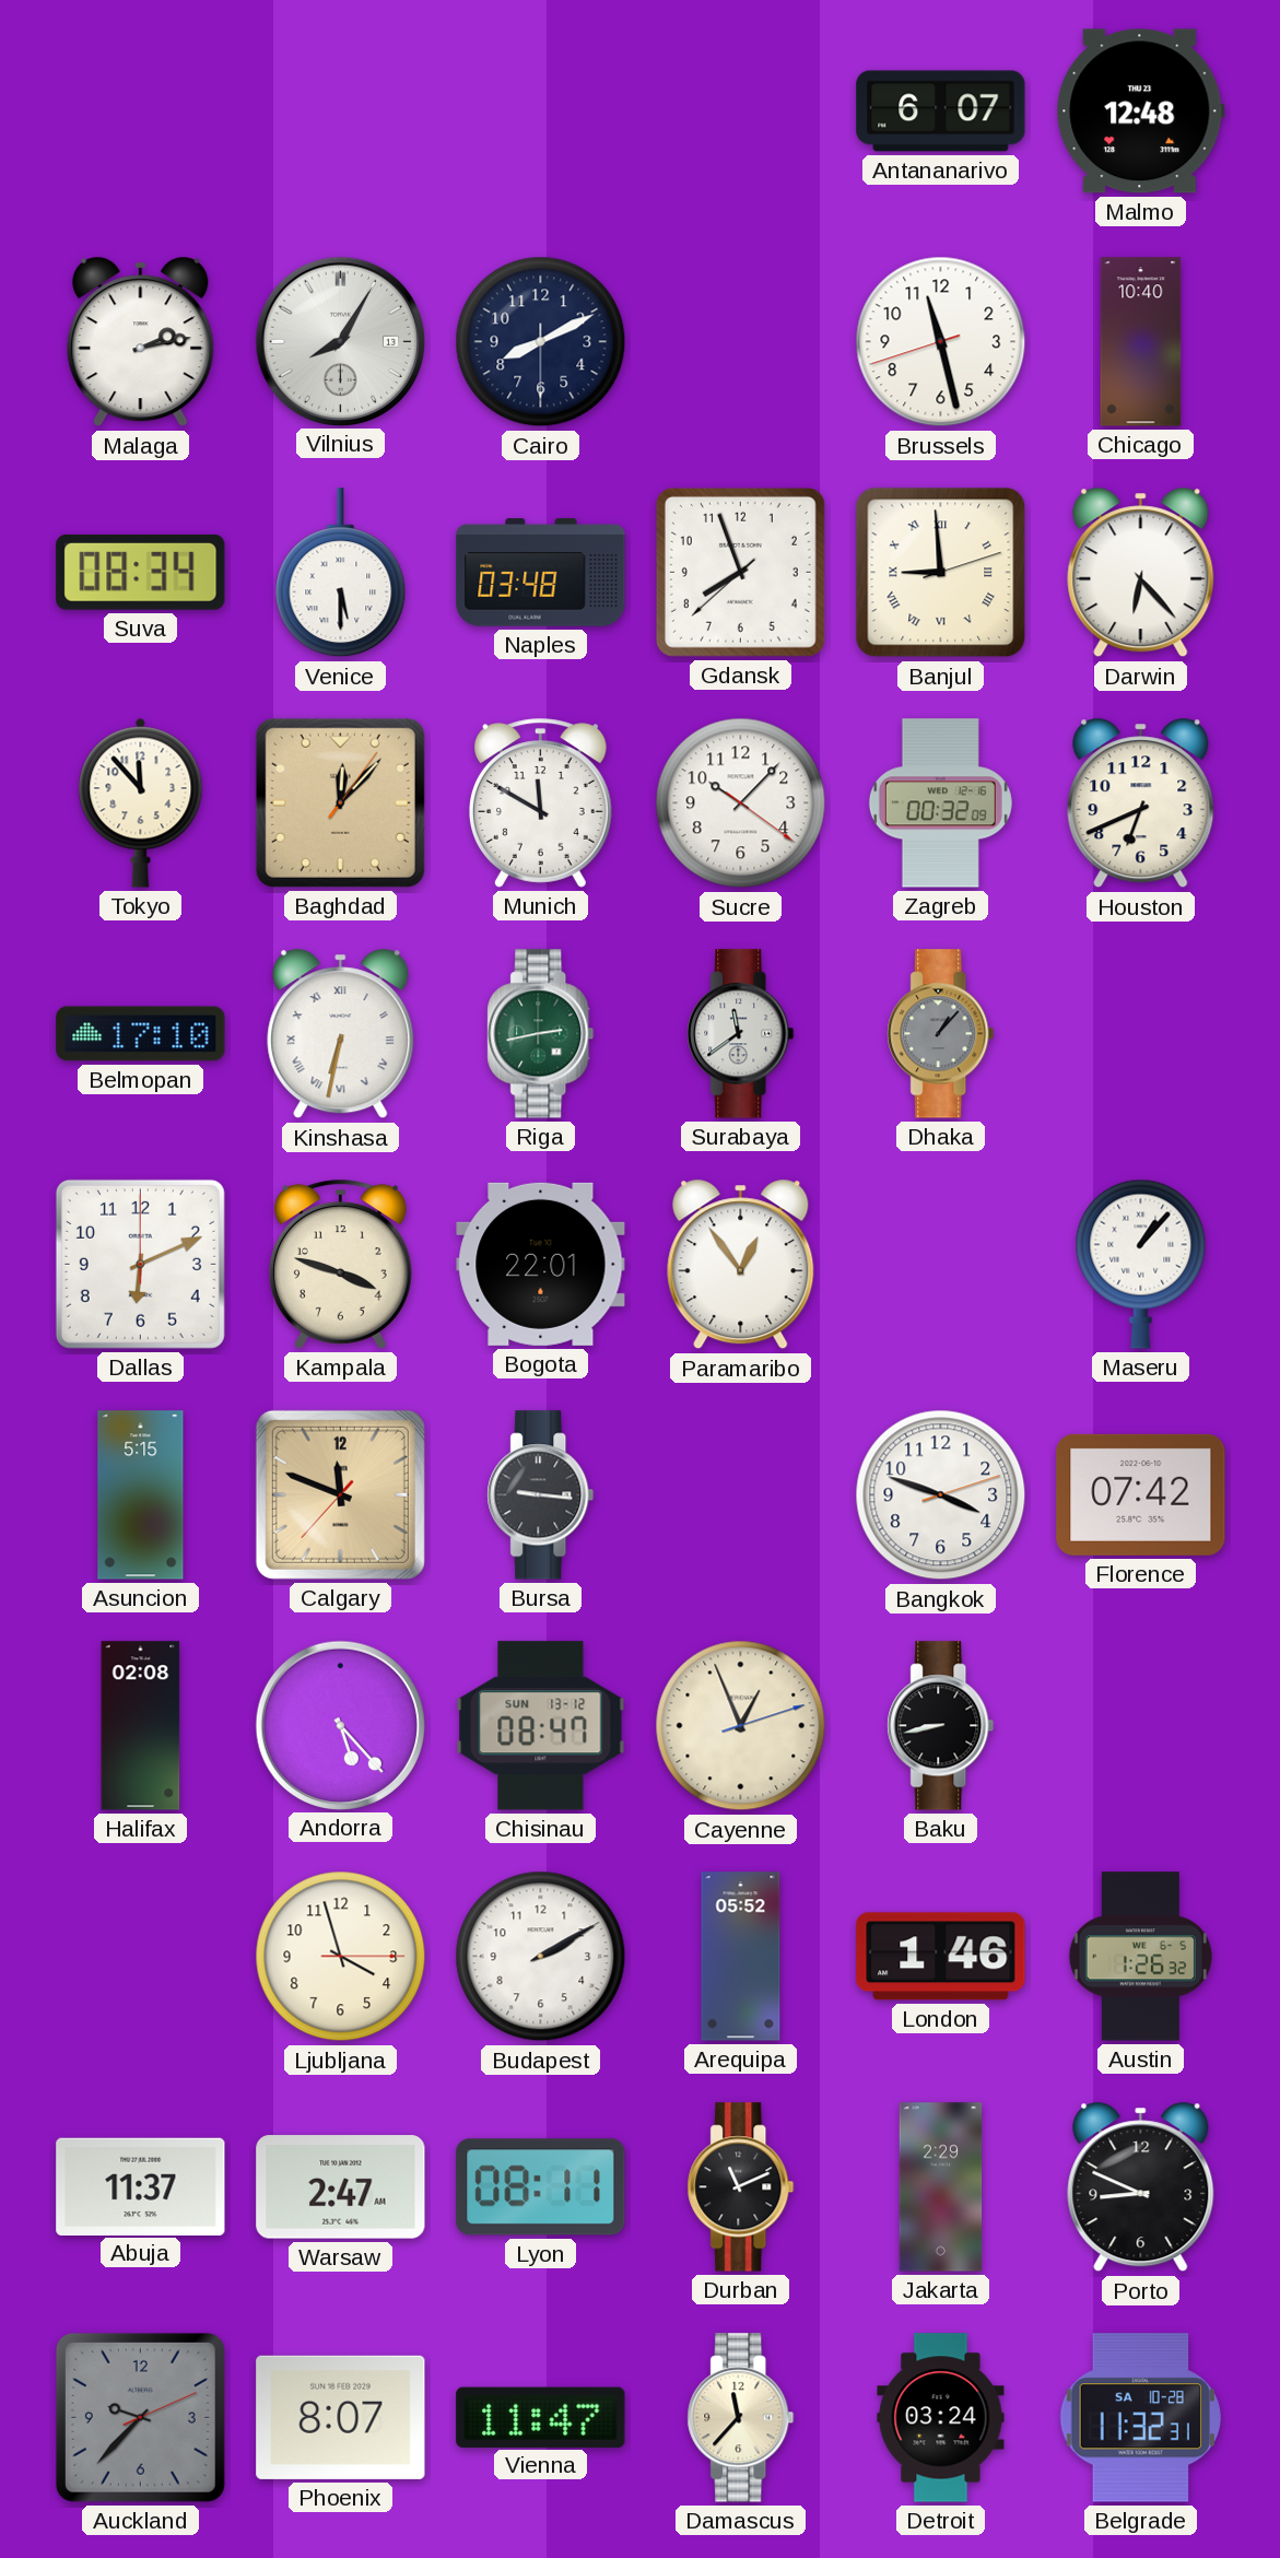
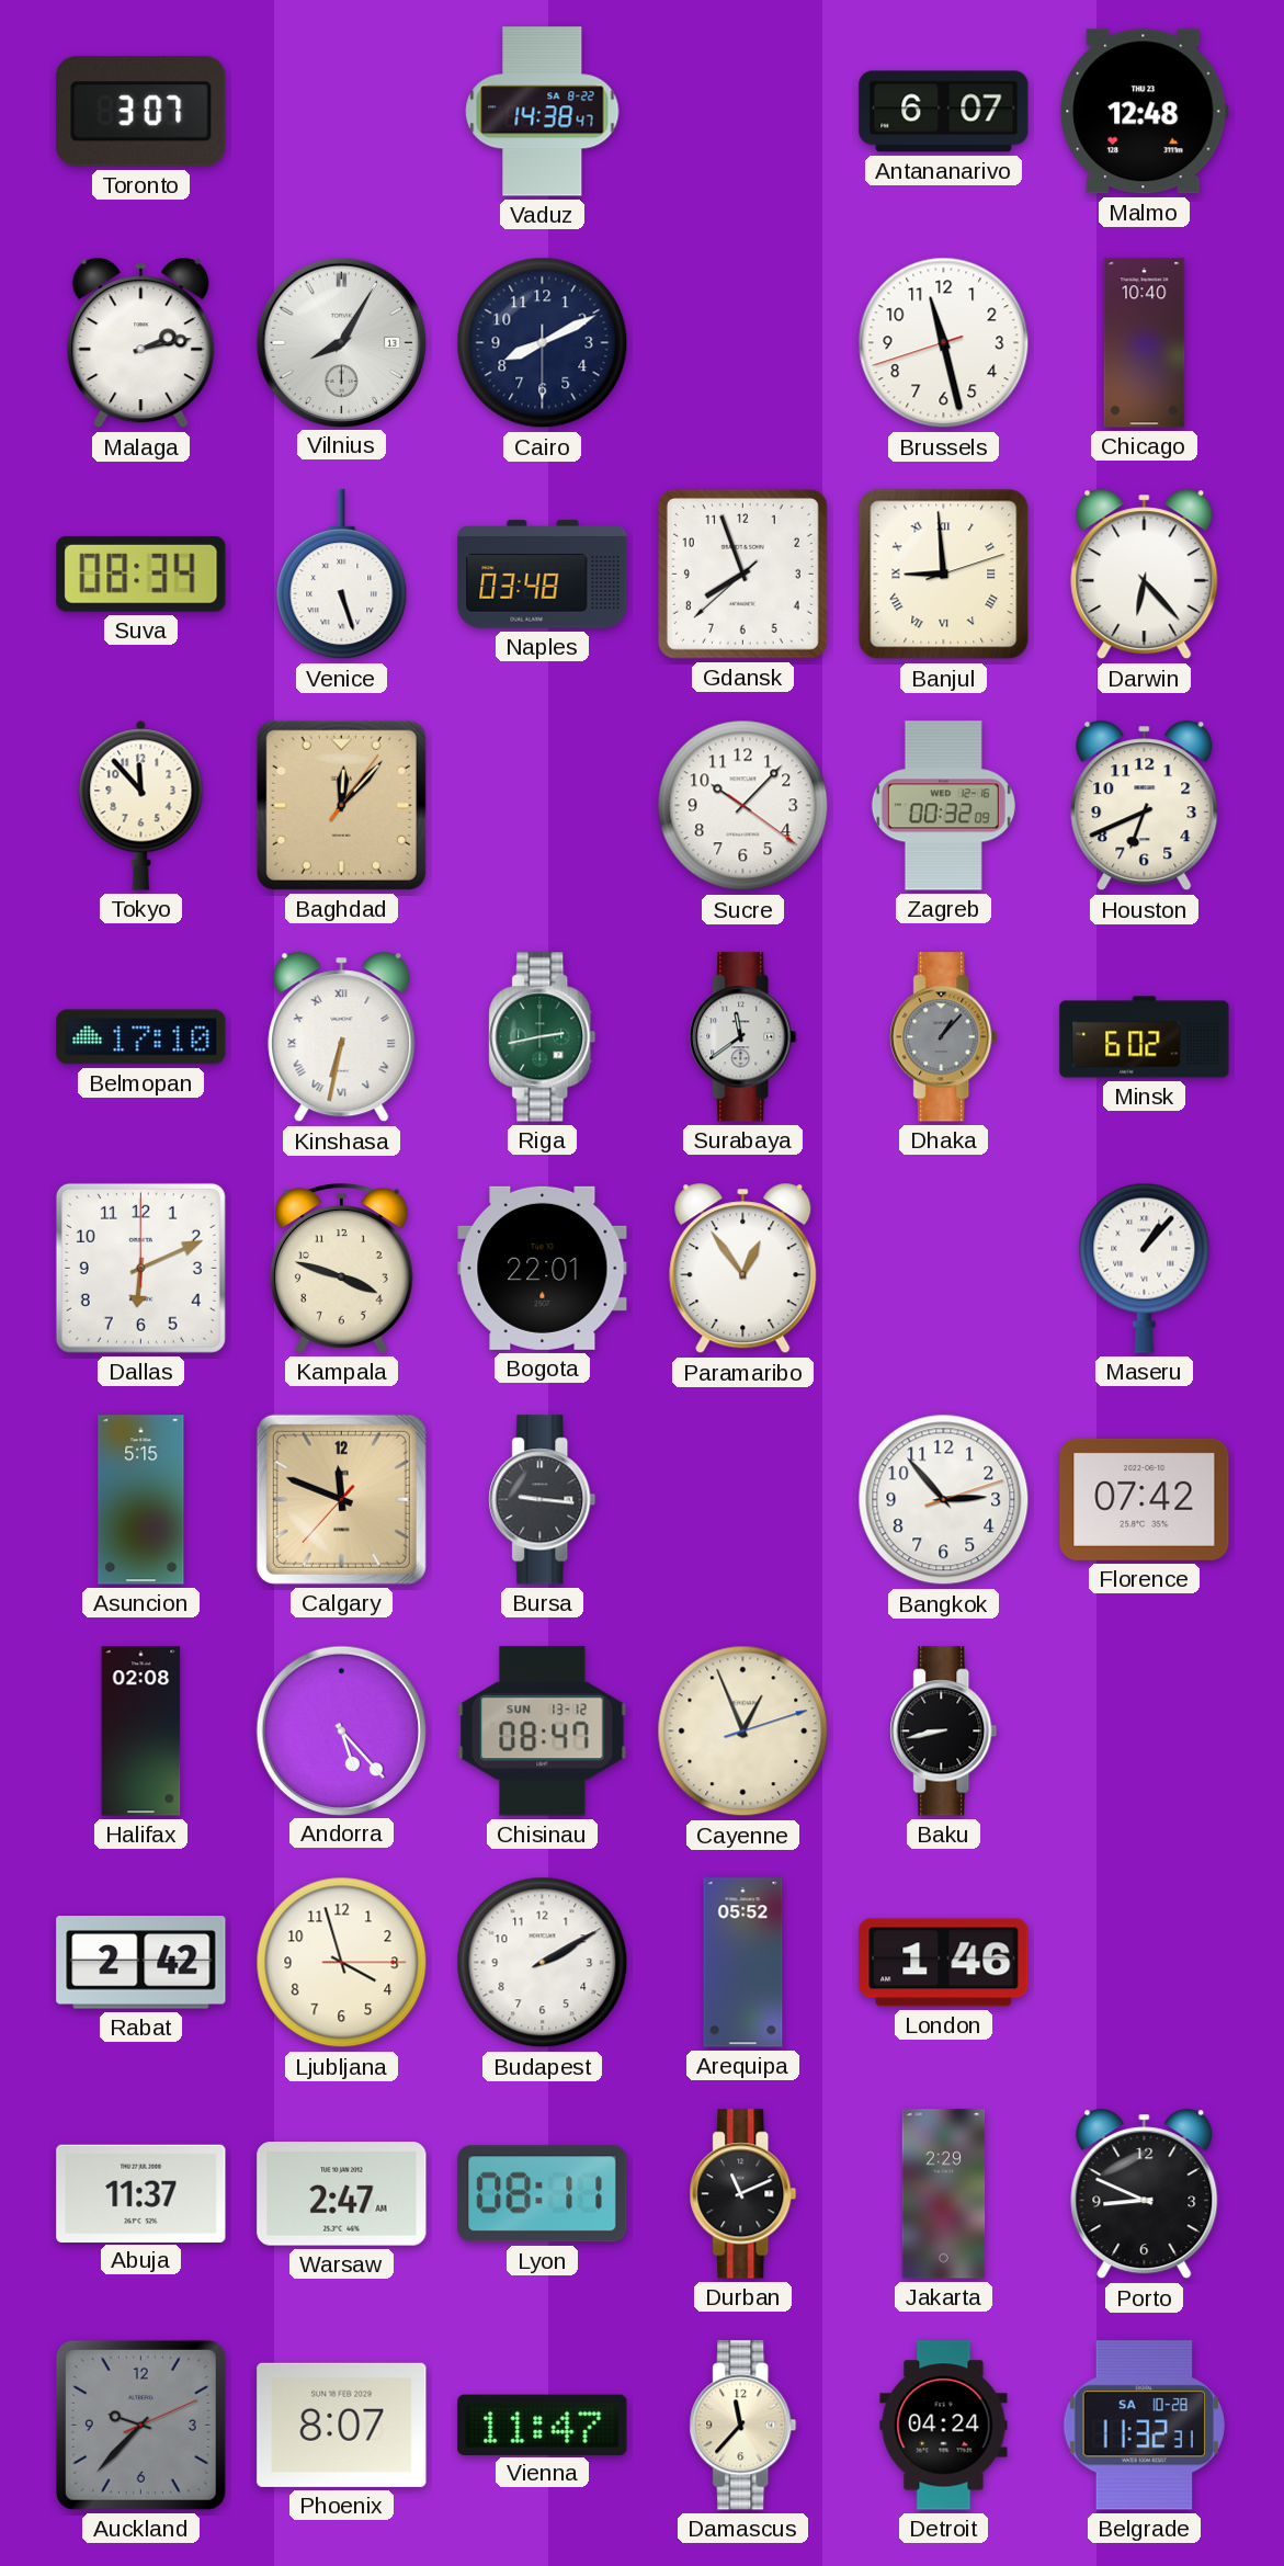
Toronto: none -> 3:07
Vaduz: none -> 14:38
Venice: 5:30 -> 5:27
Munich: 11:50 -> none
Minsk: none -> 6:02
Bangkok: 3:48 -> 2:53
Rabat: none -> 2:42
Austin: 1:26 -> none
Detroit: 03:24 -> 04:24
